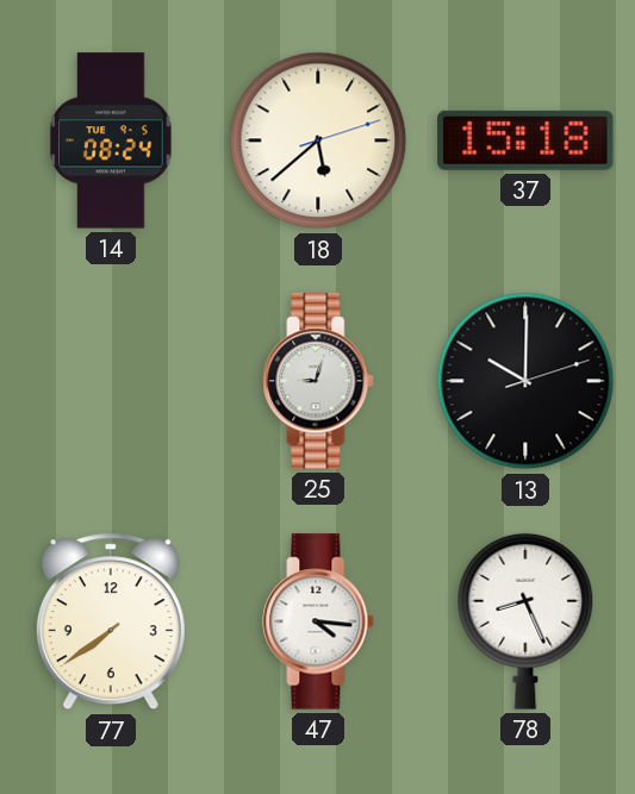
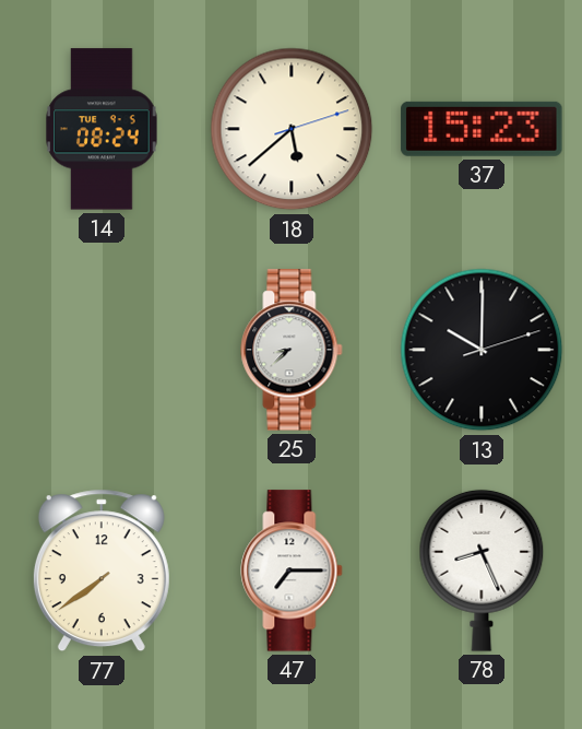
37: 15:18 -> 15:23
25: 9:03 -> 8:38
47: 4:16 -> 7:15
